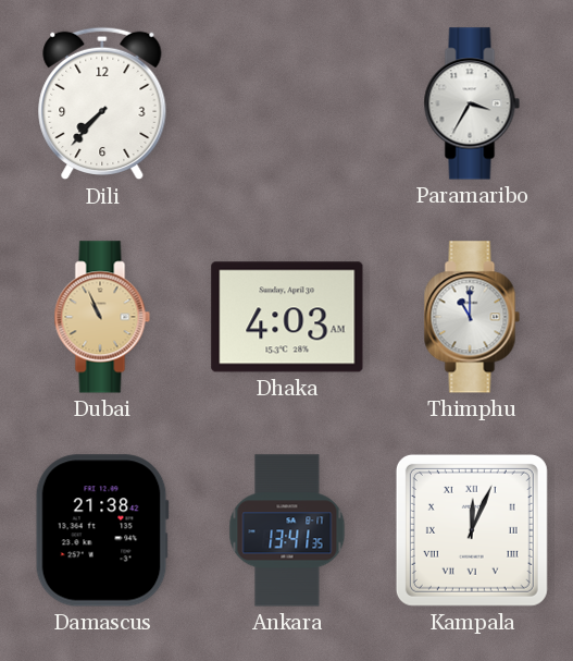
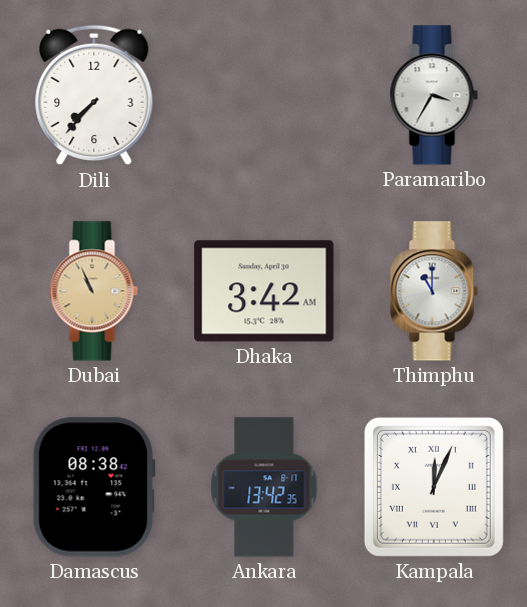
Dhaka: 4:03 -> 3:42
Damascus: 21:38 -> 08:38
Ankara: 13:41 -> 13:42
